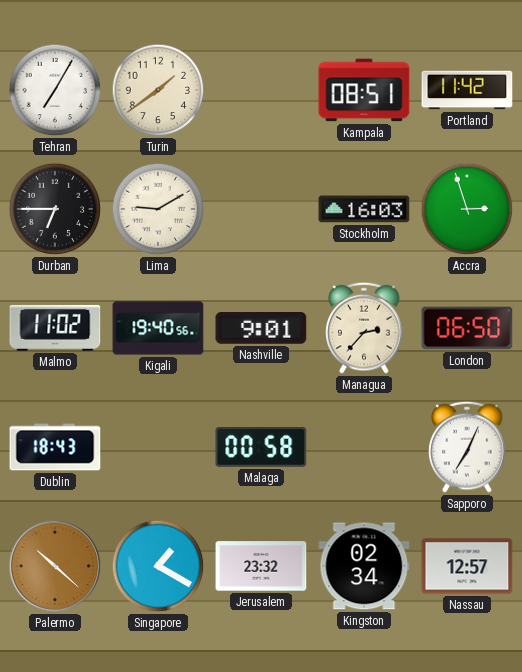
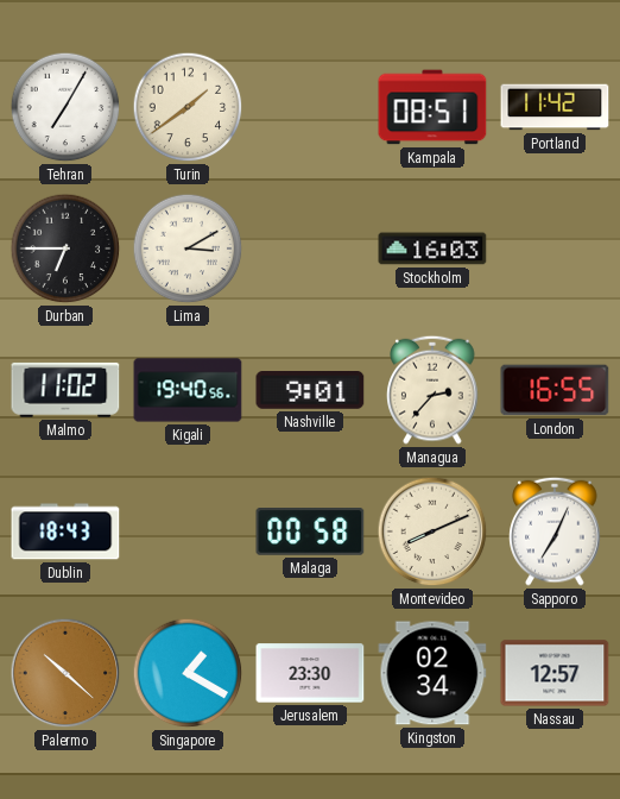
Lima: 9:10 -> 3:10
Accra: 2:57 -> none
London: 06:50 -> 16:55
Montevideo: none -> 8:11
Jerusalem: 23:32 -> 23:30
